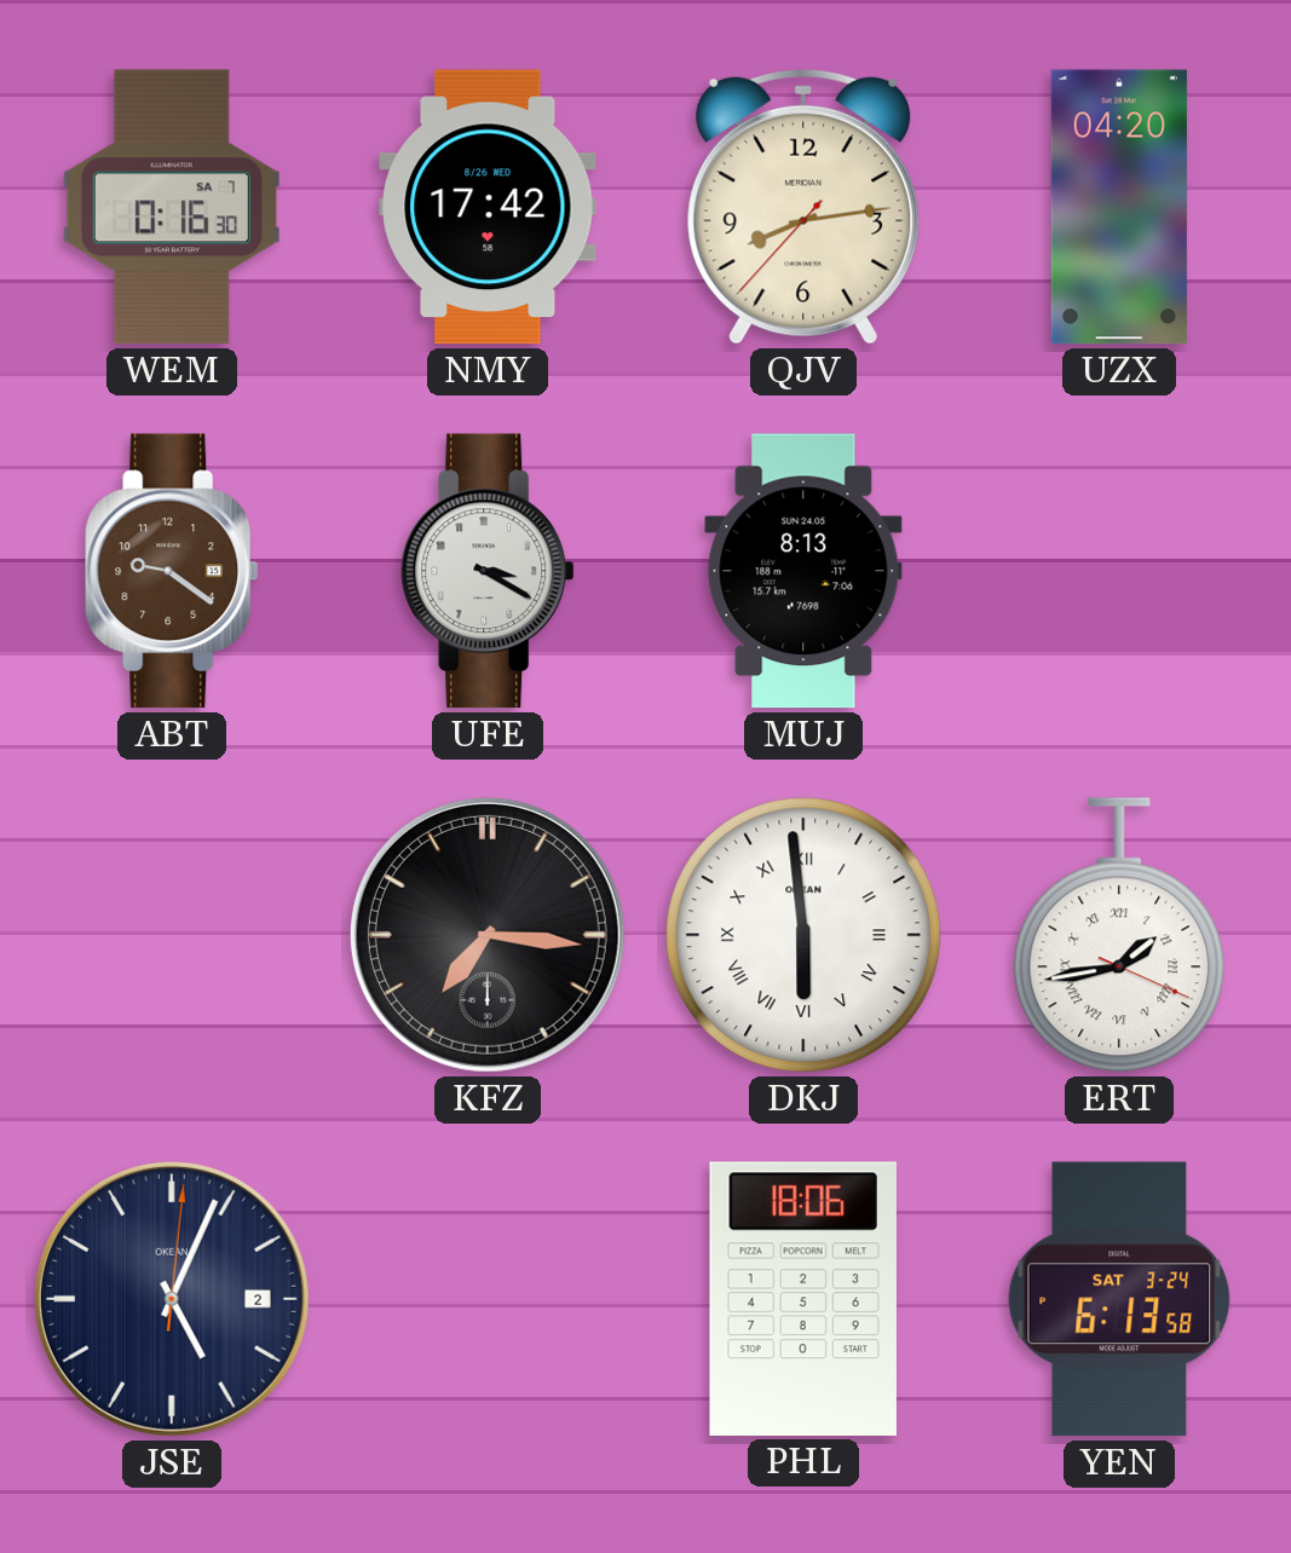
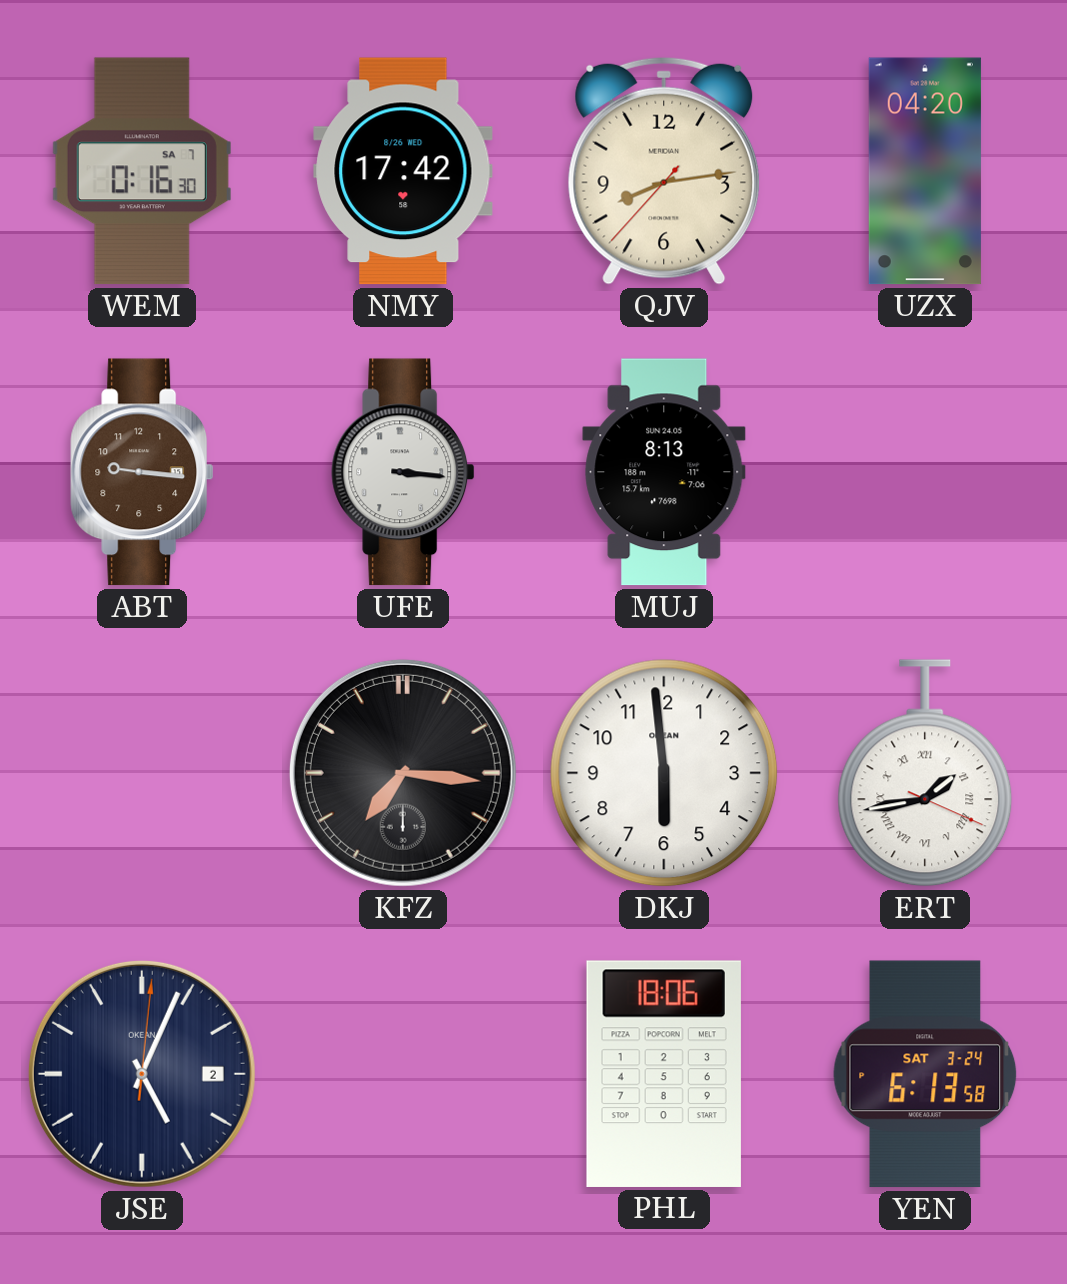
ABT: 9:21 -> 9:16
UFE: 3:20 -> 3:16
DKJ numerals: Roman -> Arabic
